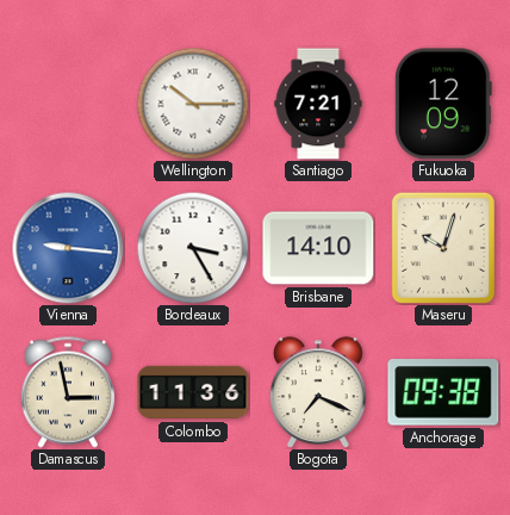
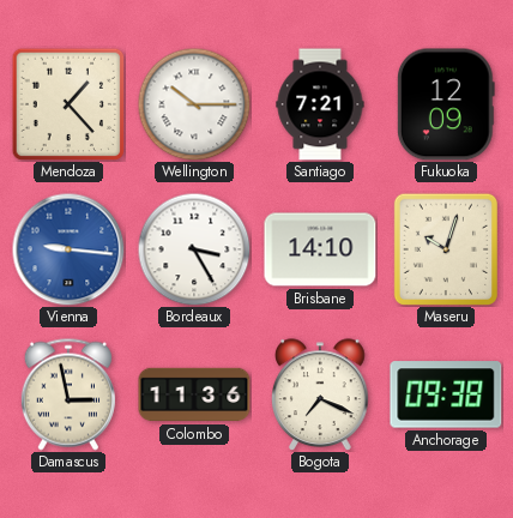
Mendoza: none -> 1:23
